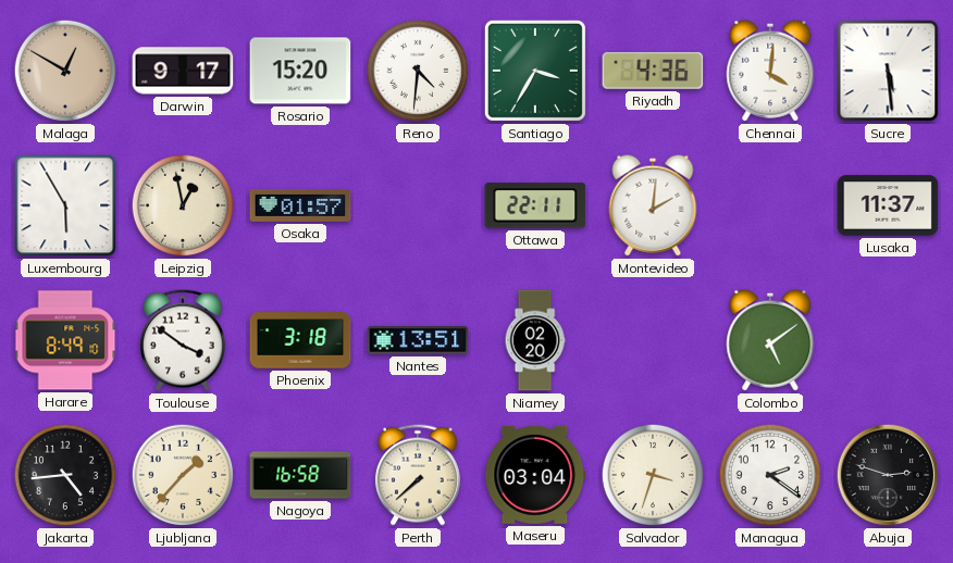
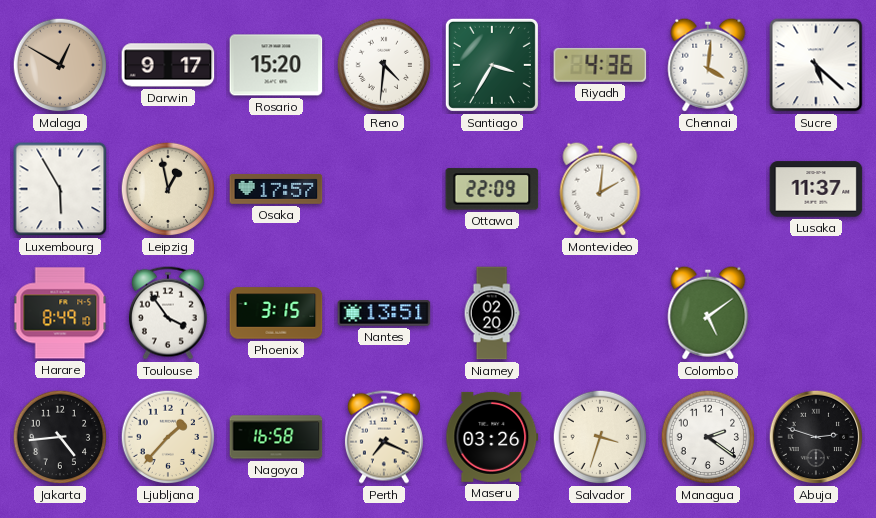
Sucre: 5:29 -> 5:22
Osaka: 01:57 -> 17:57
Ottawa: 22:11 -> 22:09
Toulouse: 3:51 -> 3:54
Phoenix: 3:18 -> 3:15
Perth: 7:38 -> 7:19
Maseru: 03:04 -> 03:26
